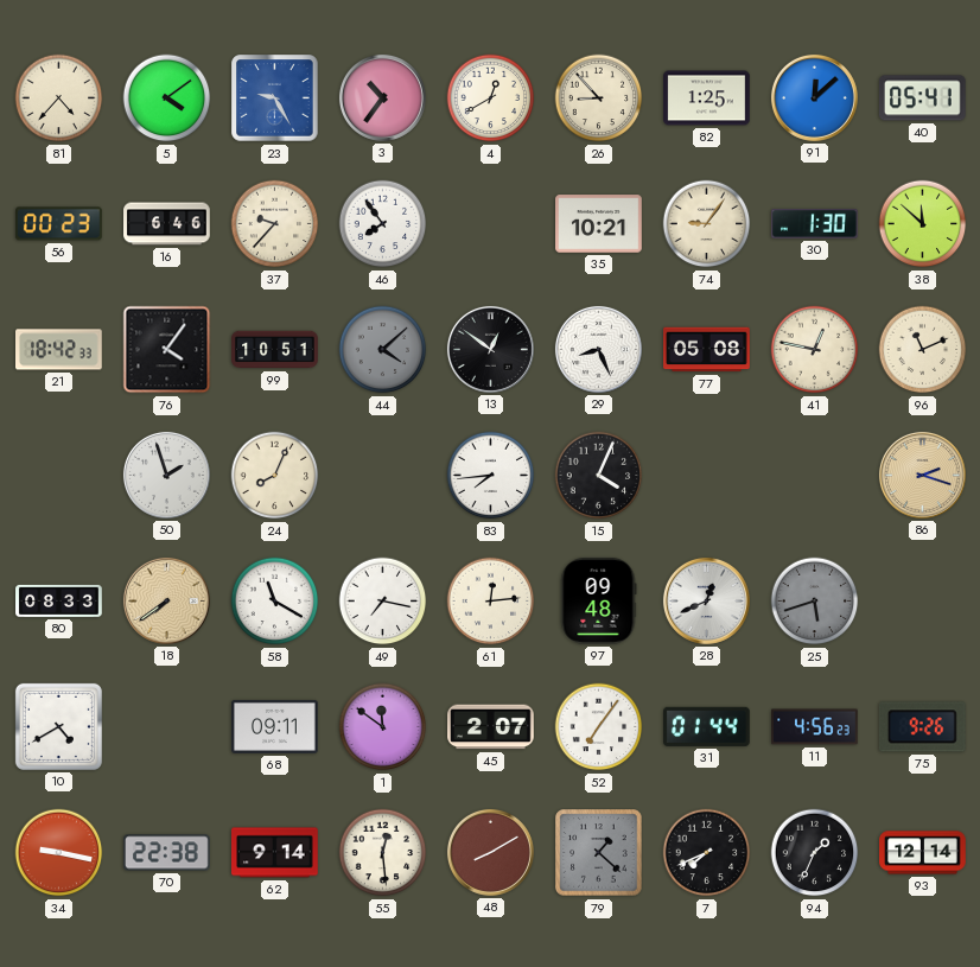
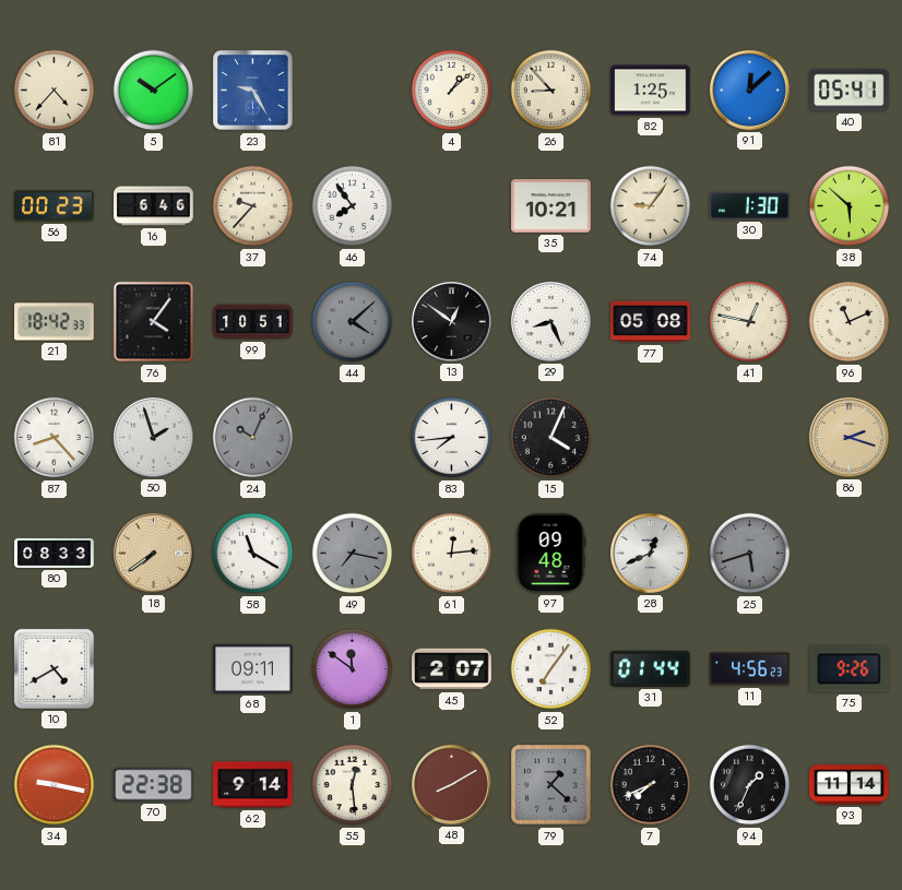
5: 4:09 -> 10:09
3: 10:36 -> none
4: 12:40 -> 1:08
38: 11:52 -> 5:52
87: none -> 8:23
24: 8:04 -> 10:04
24 dial: cream -> grey
49 dial: white -> grey
93: 12:14 -> 11:14
